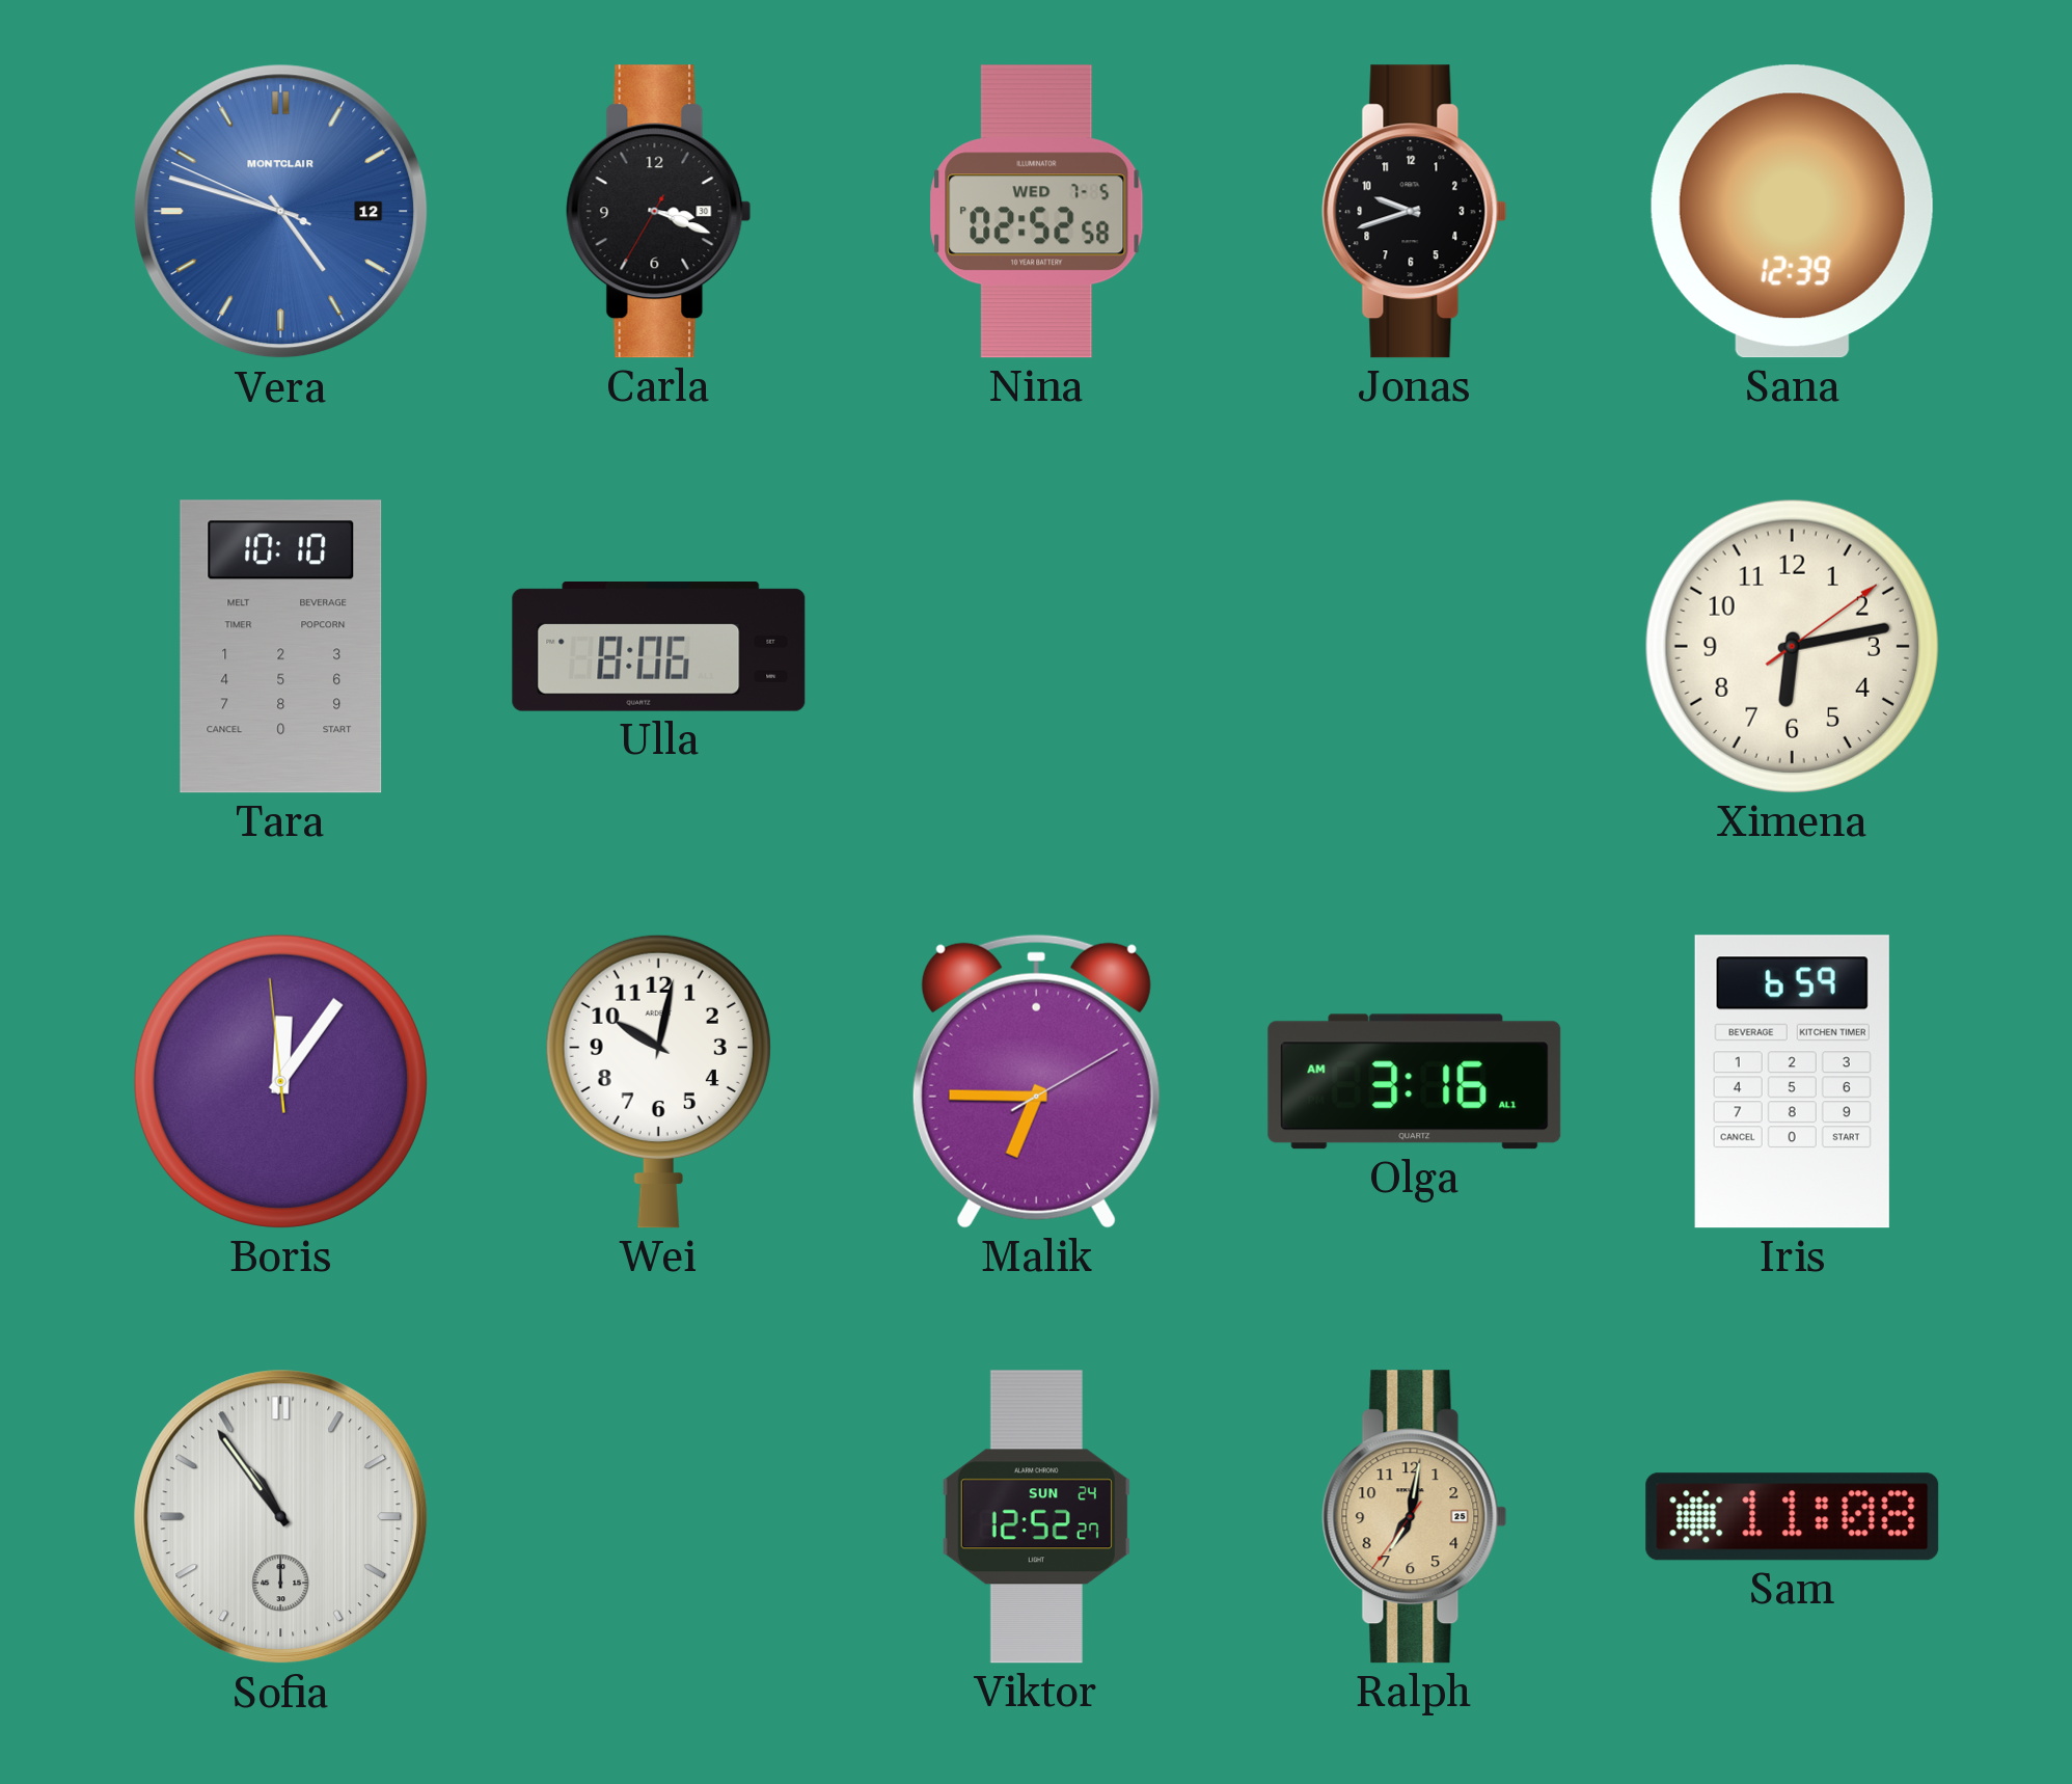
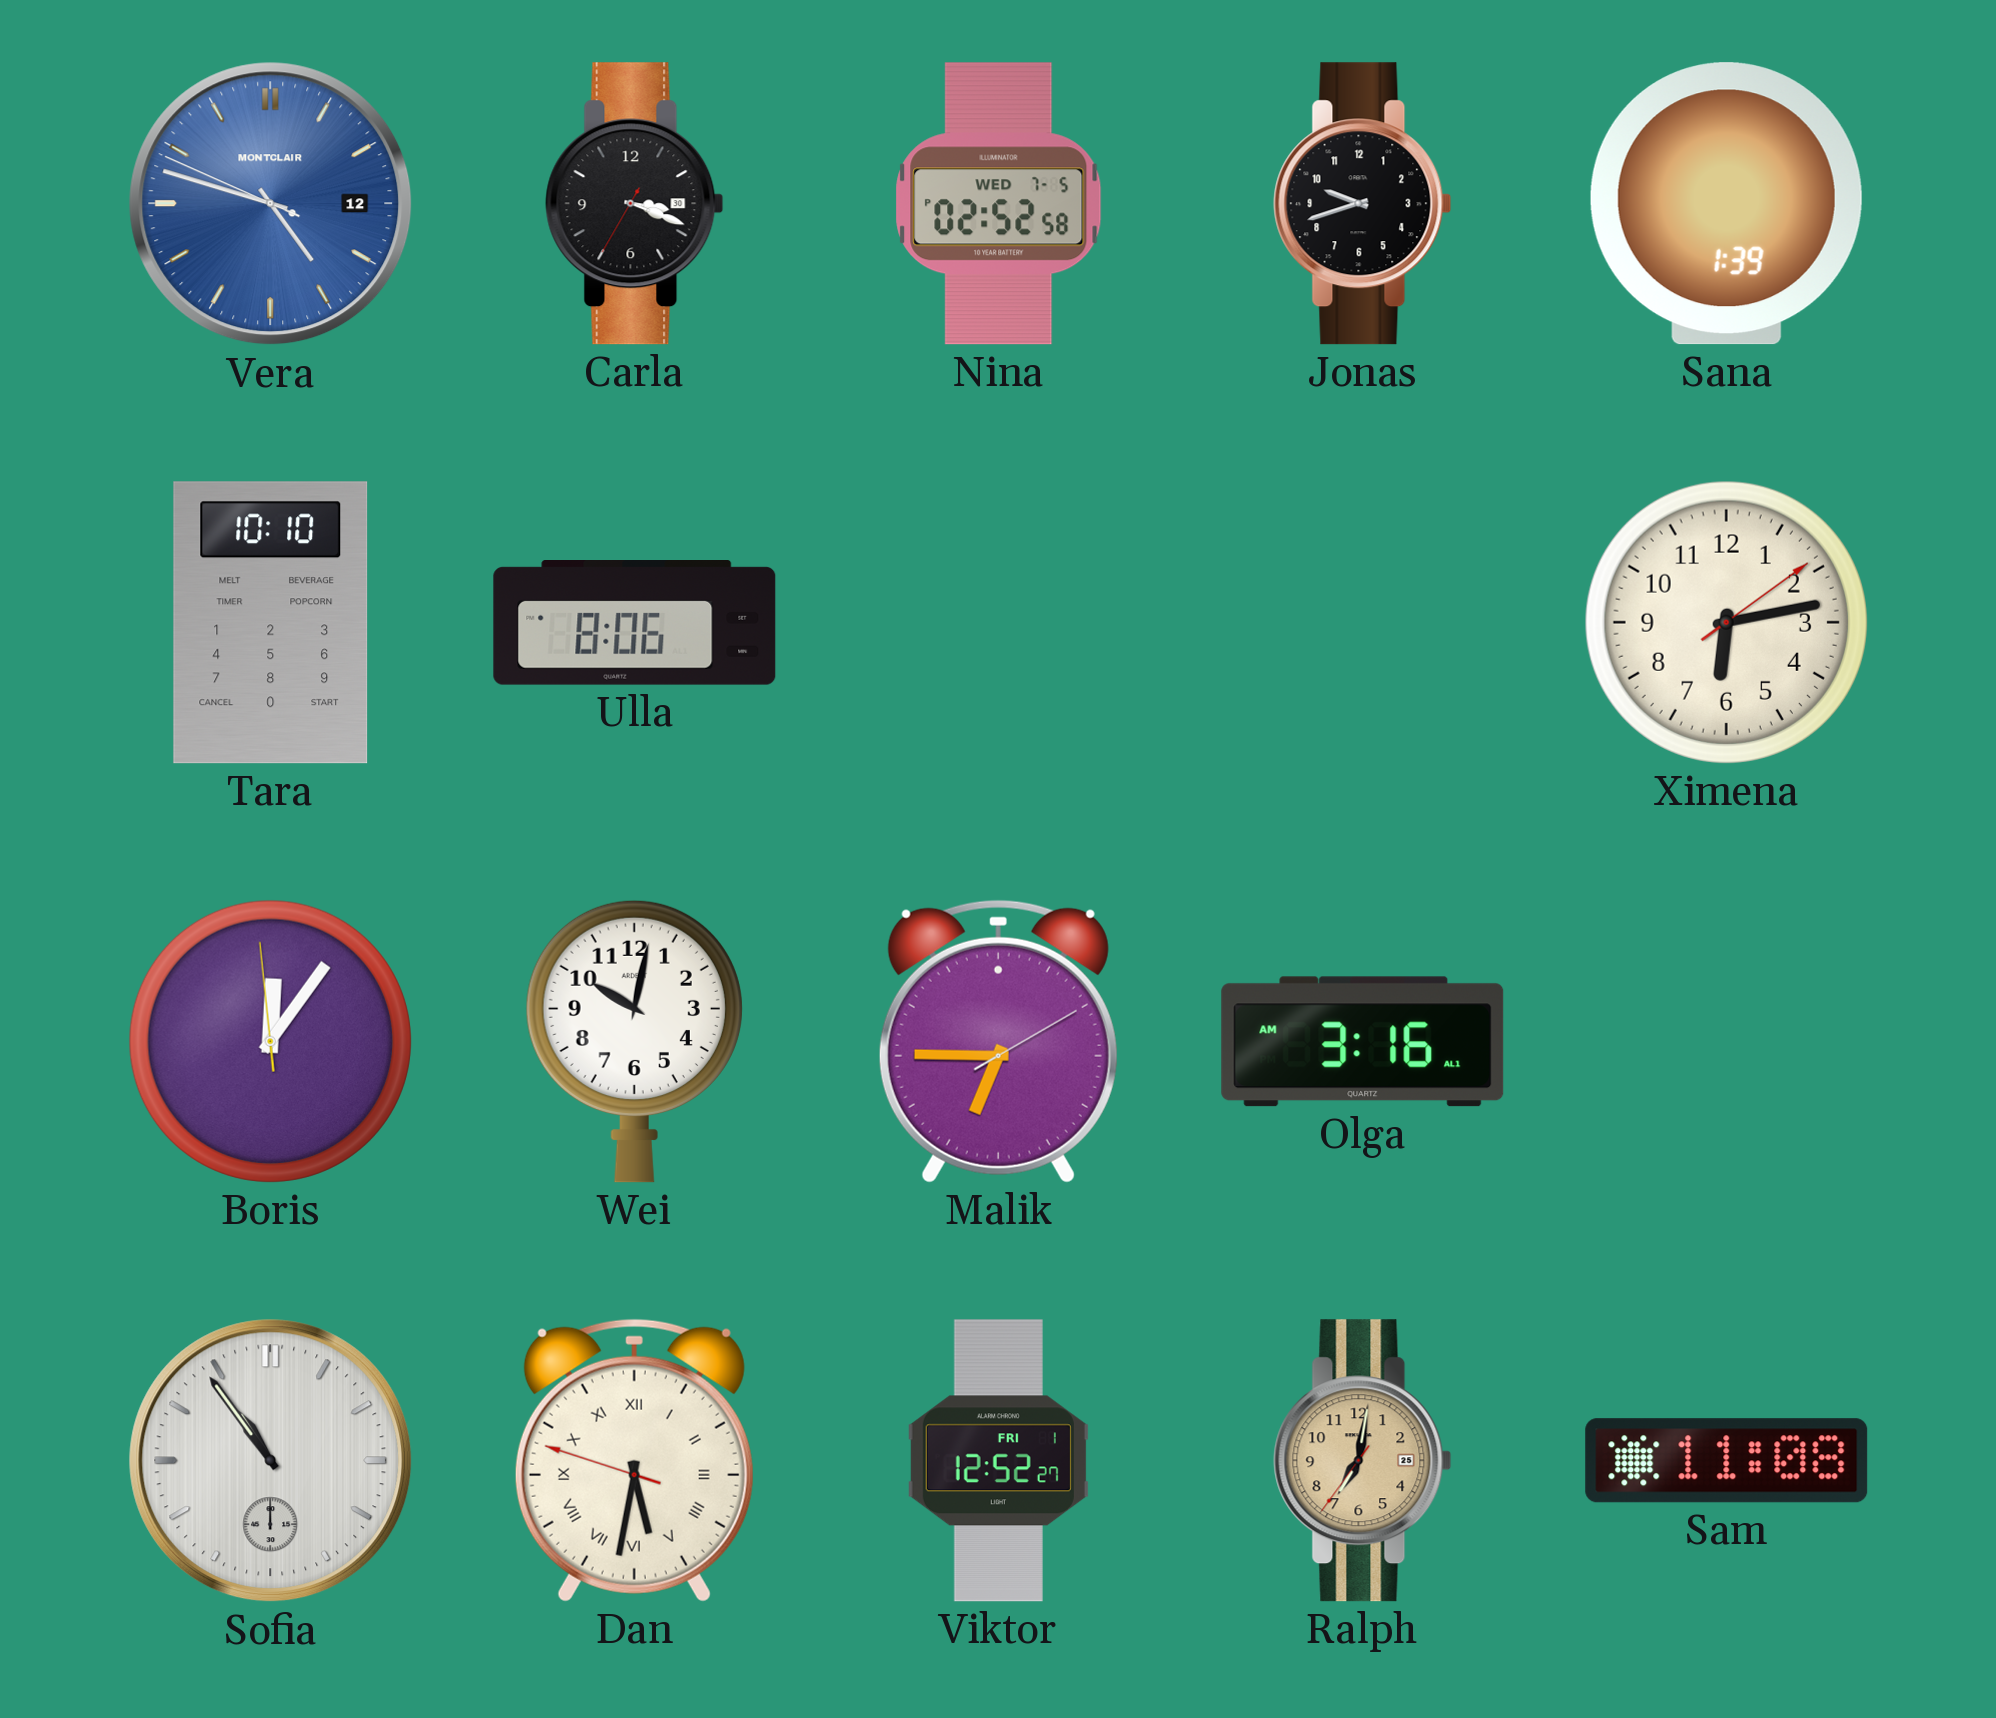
Sana: 12:39 -> 1:39
Iris: 6:59 -> none
Dan: none -> 5:31
Viktor date: SUN 24 -> FRI 1
